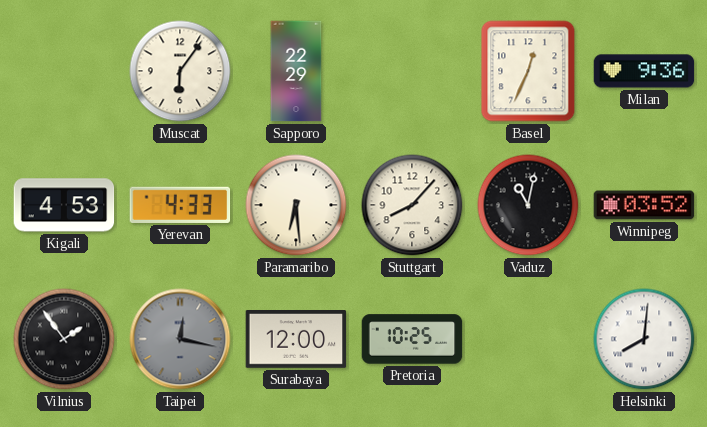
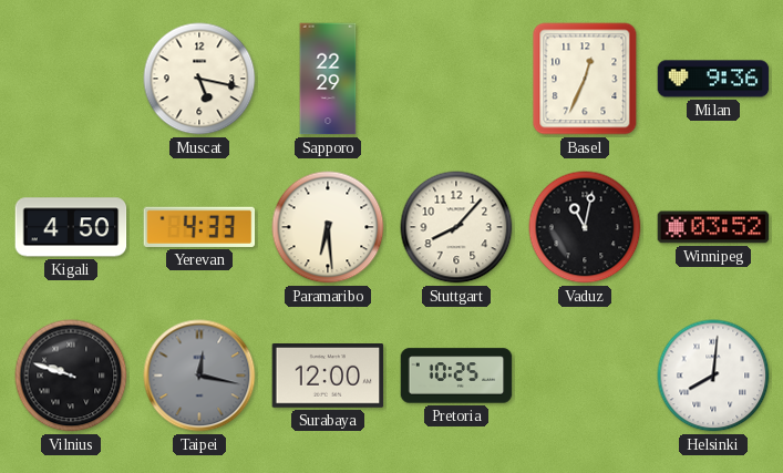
Muscat: 6:06 -> 5:17
Kigali: 4:53 -> 4:50
Vilnius: 1:54 -> 9:48
